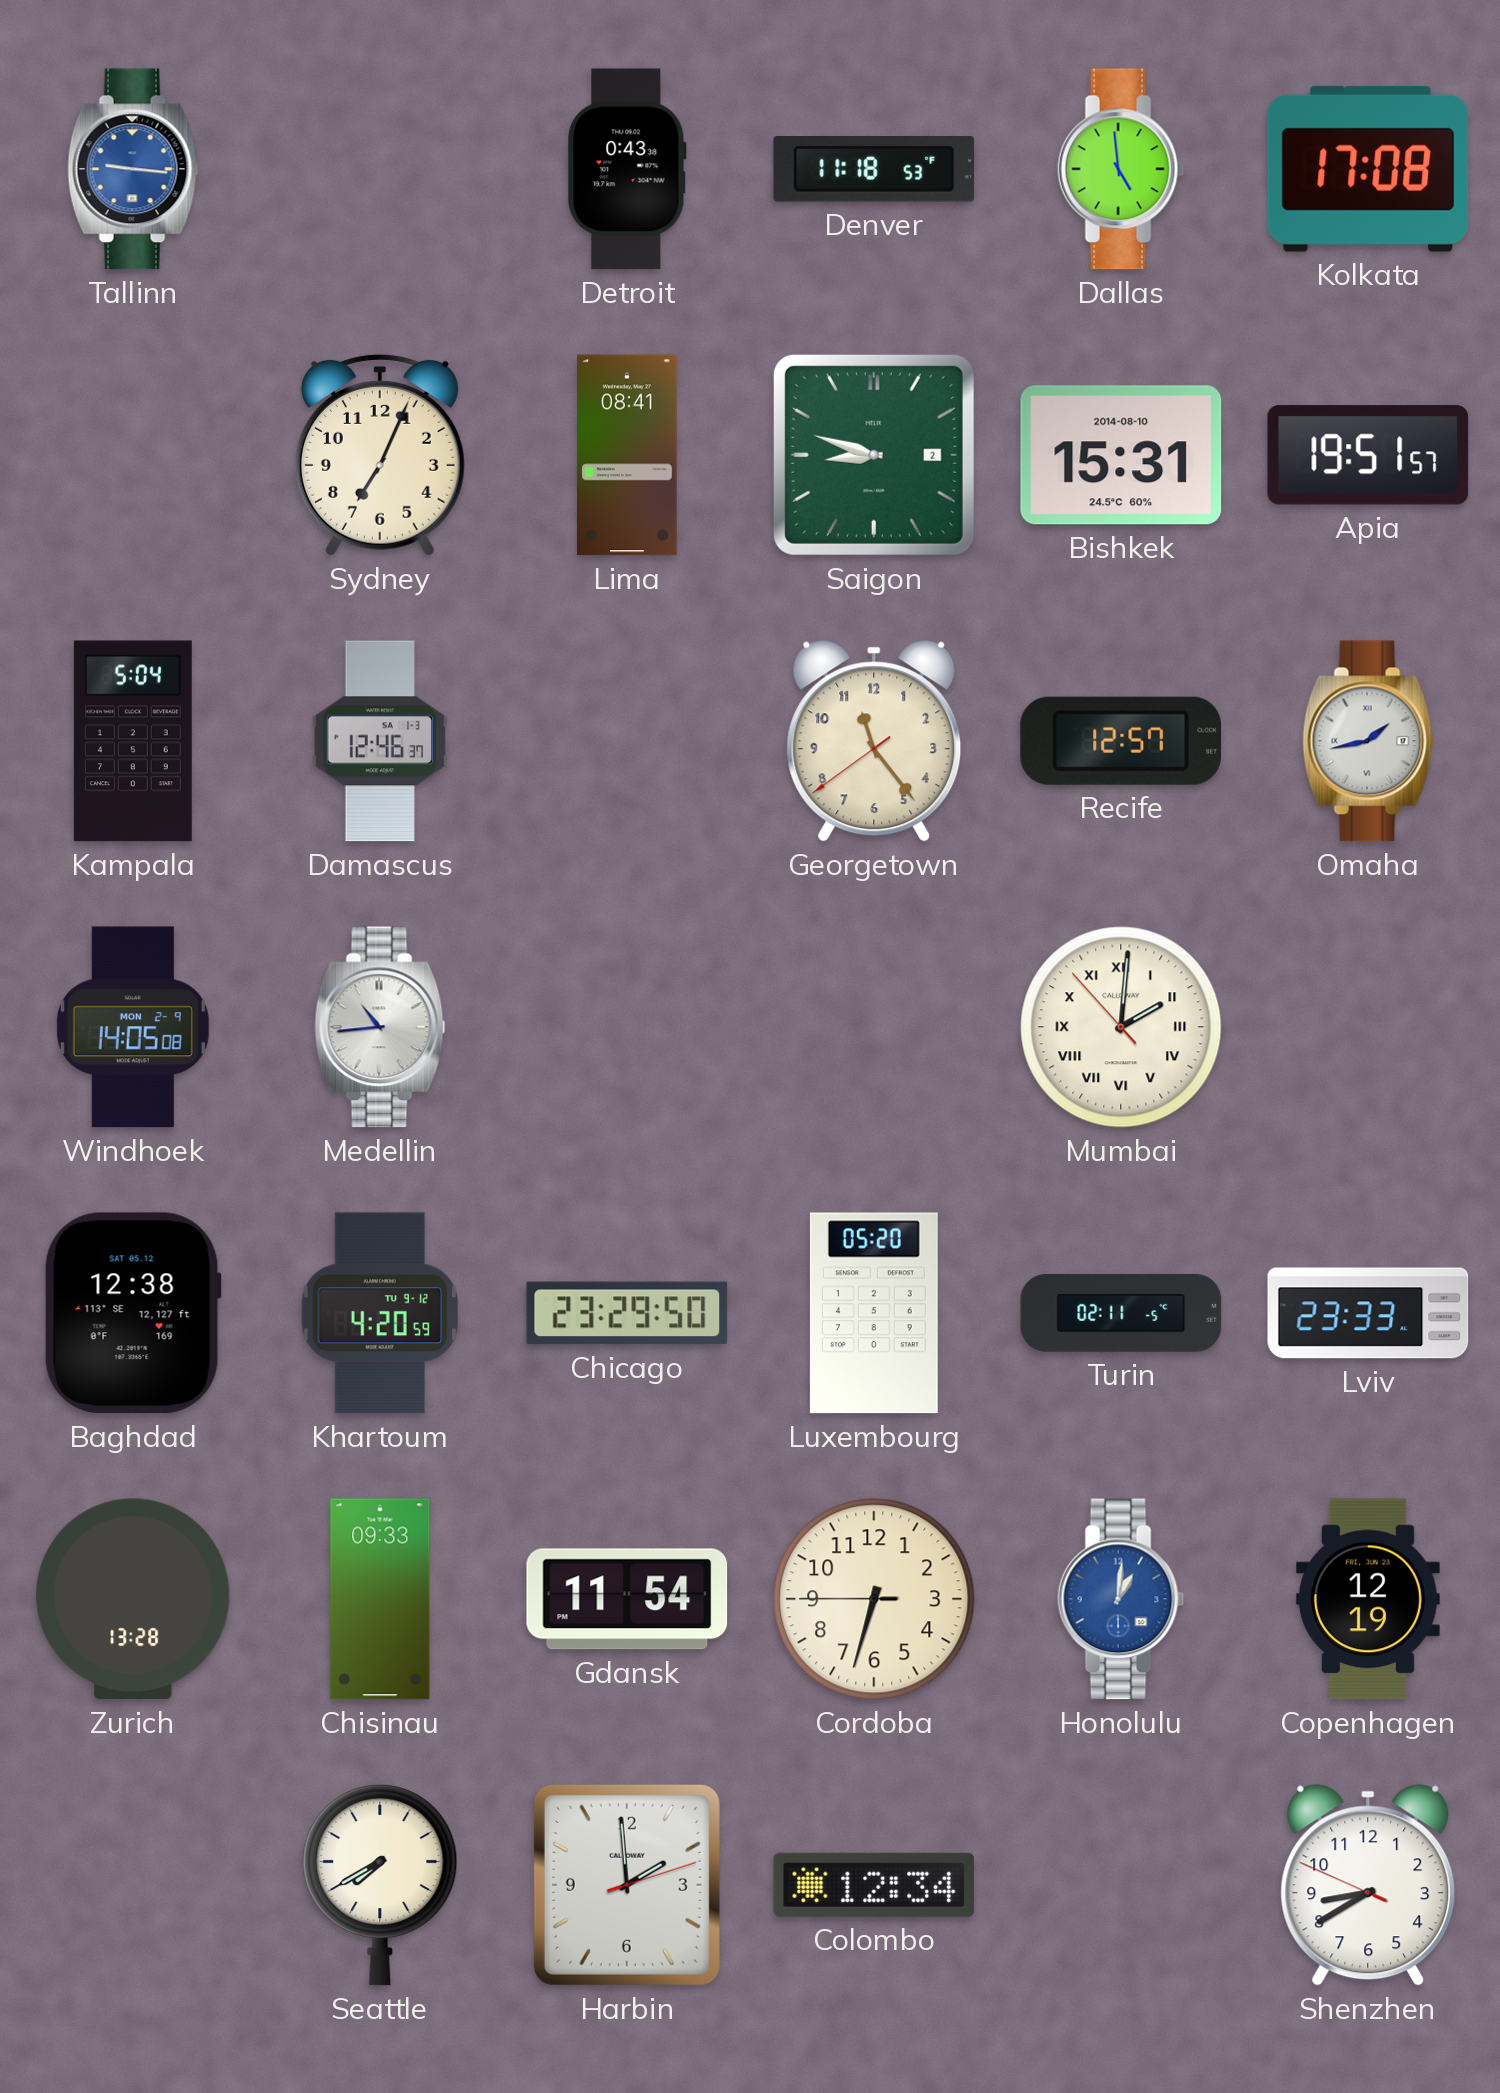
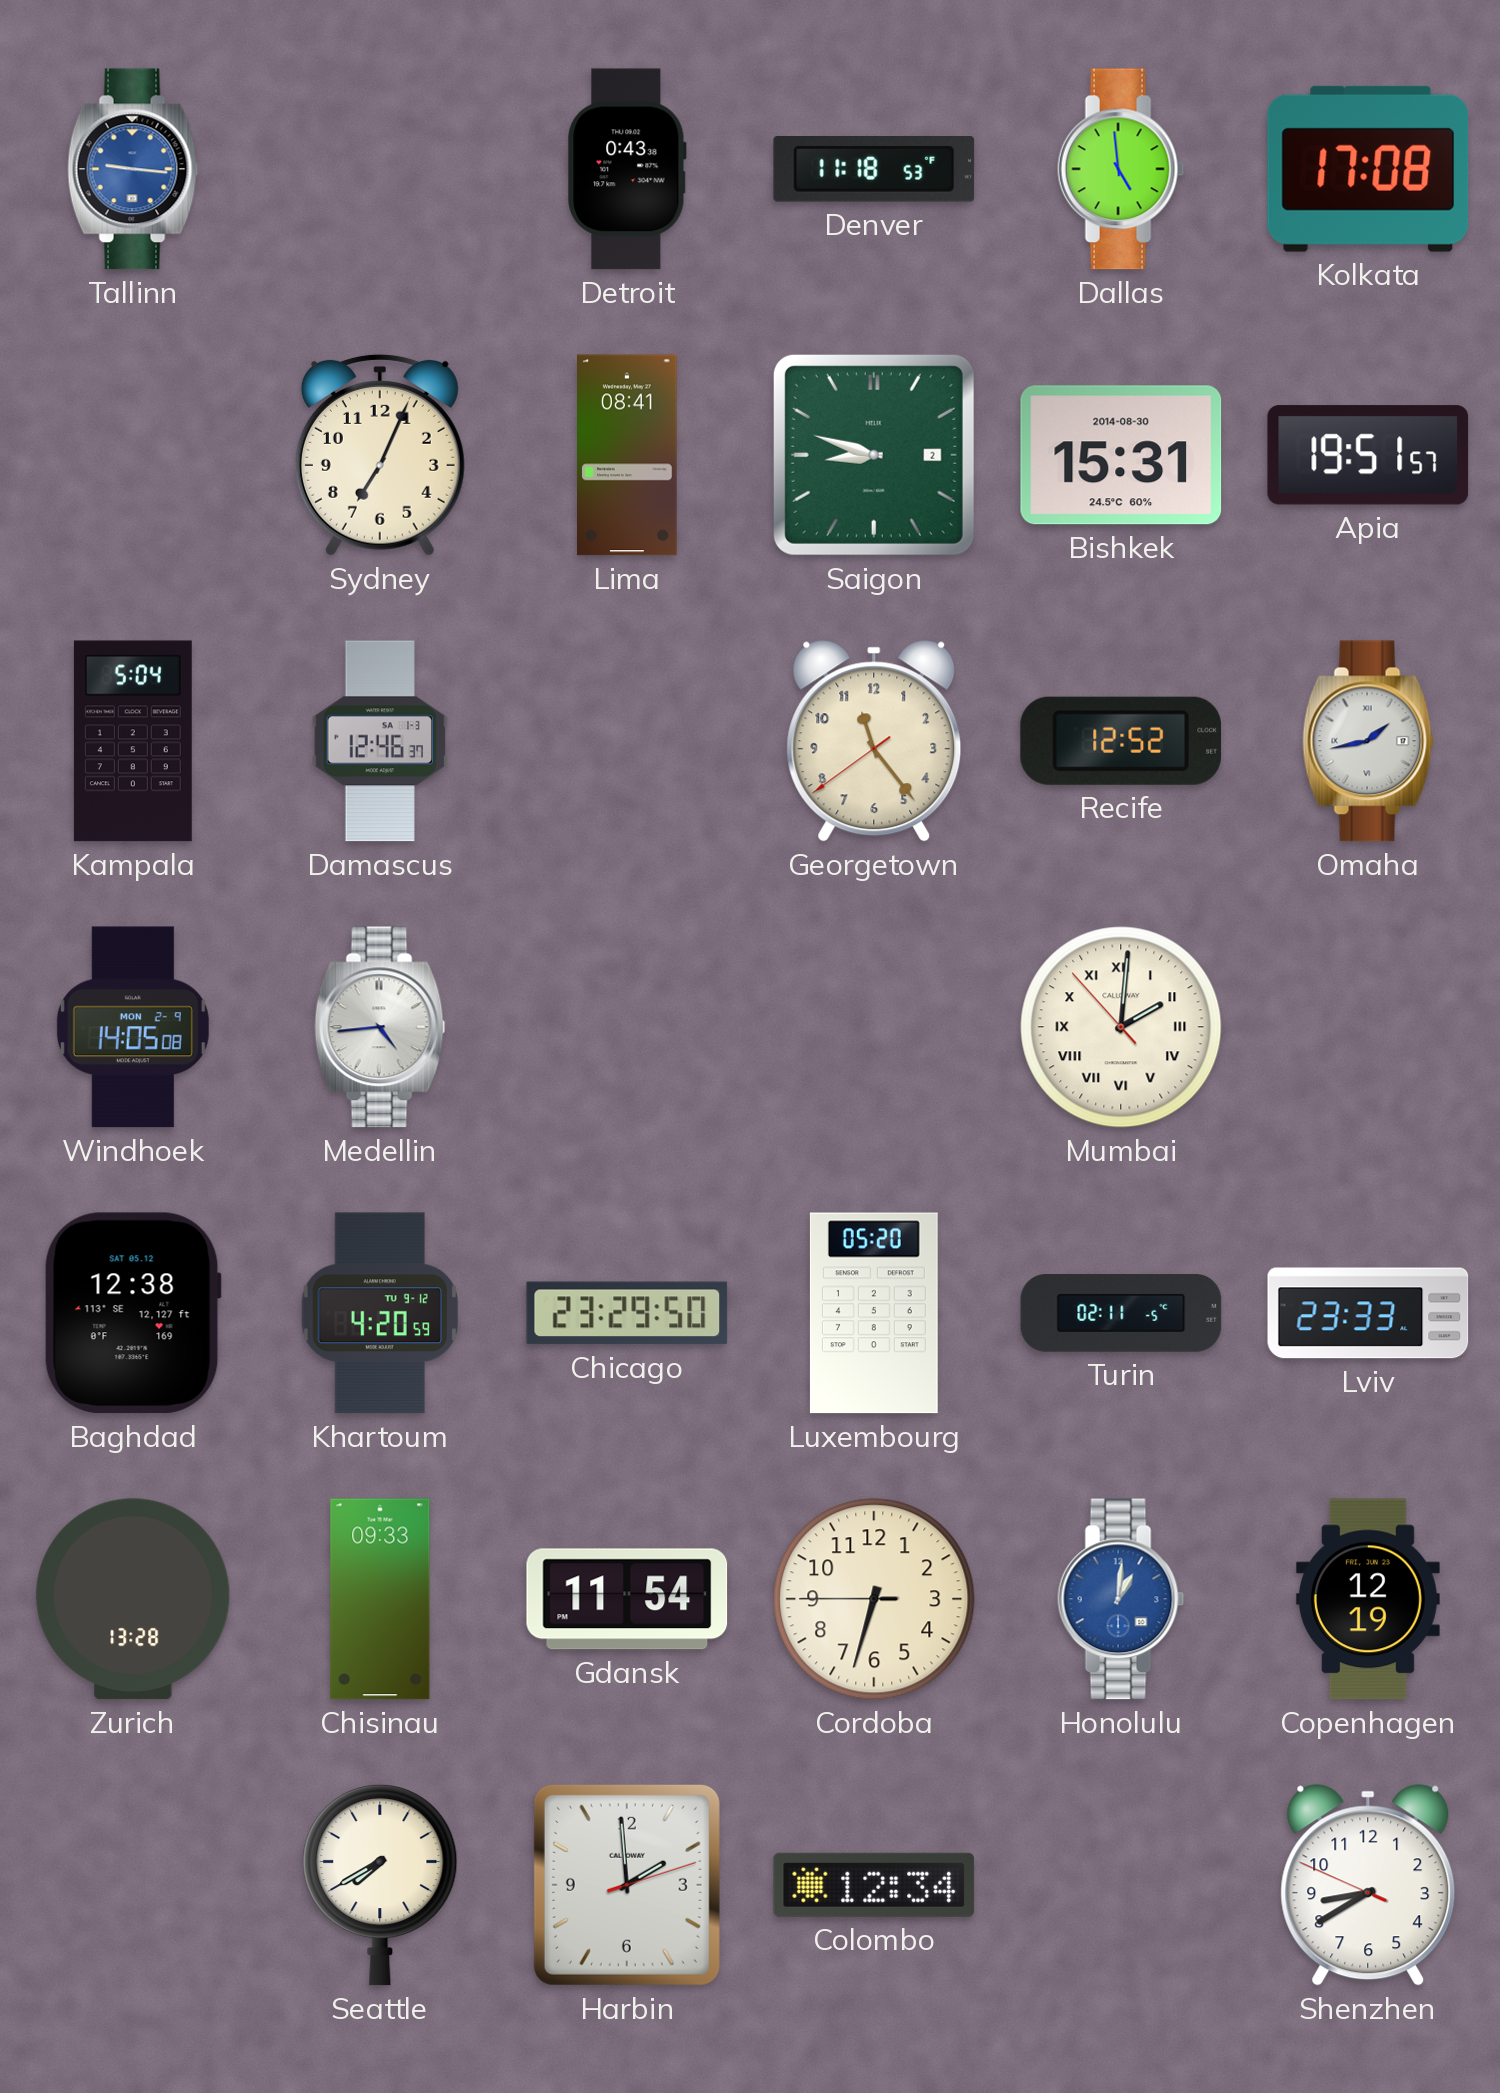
Bishkek date: 2014-08-10 -> 2014-08-30
Recife: 12:57 -> 12:52
Medellin: 10:44 -> 4:44
